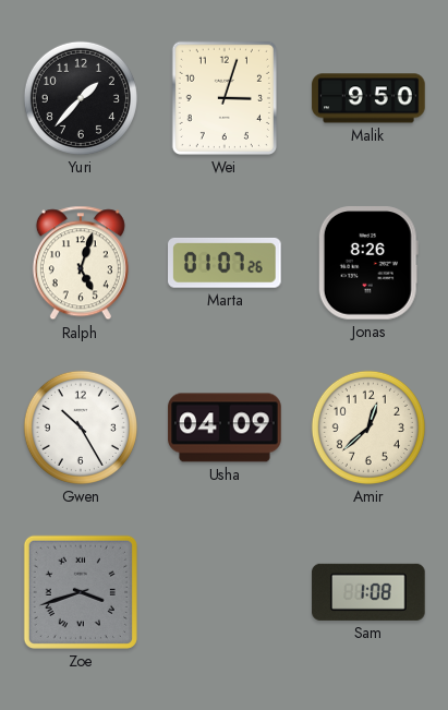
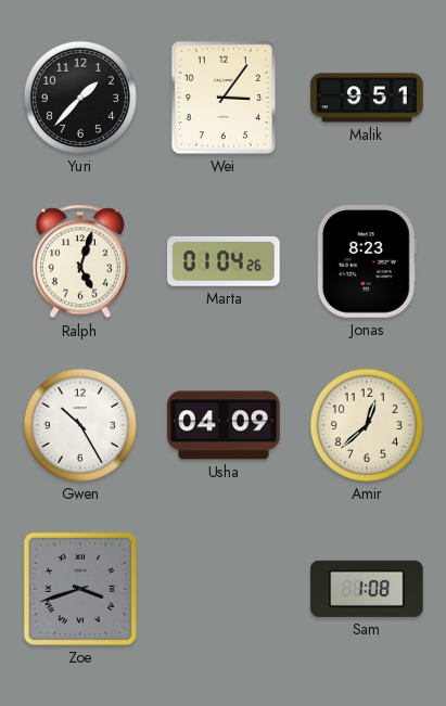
Wei: 3:03 -> 3:06
Malik: 9:50 -> 9:51
Marta: 01:07 -> 01:04
Jonas: 8:26 -> 8:23
